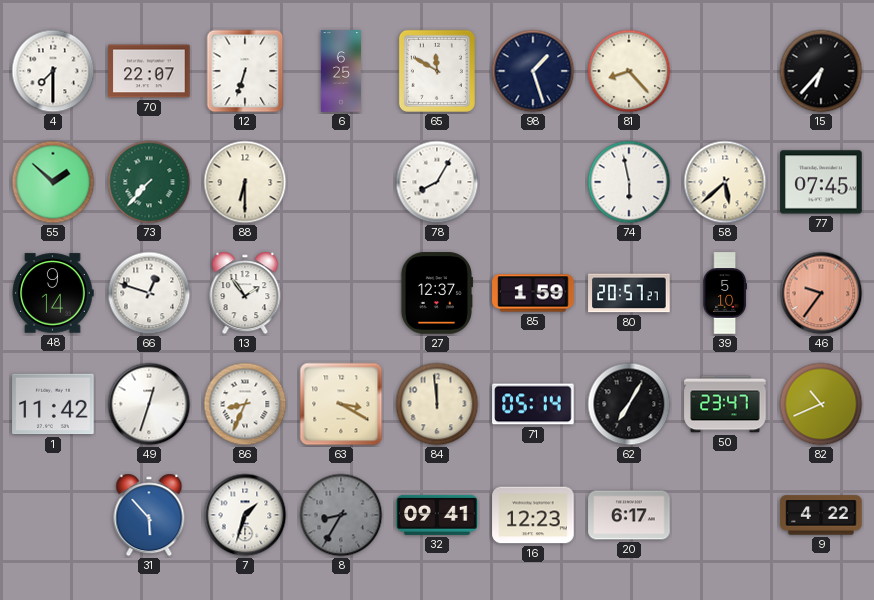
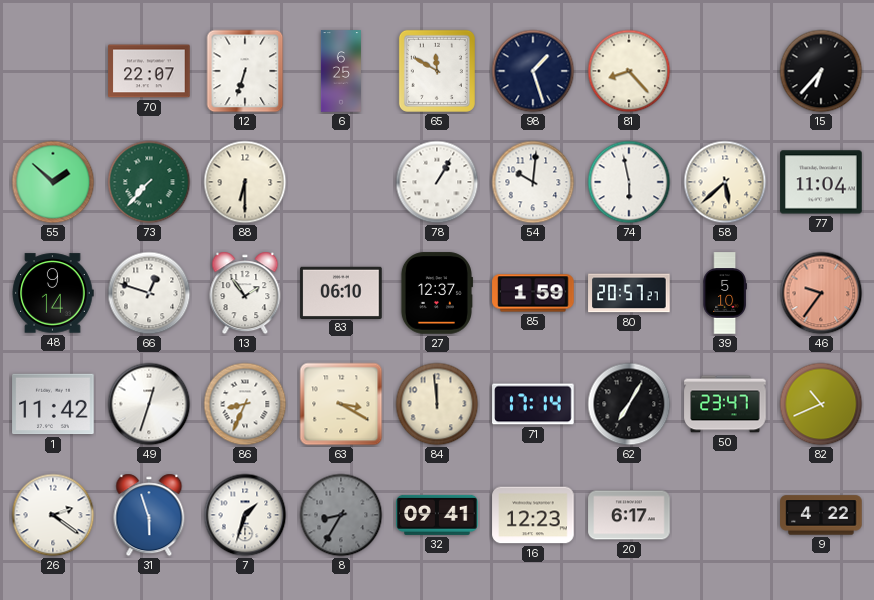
4: 7:30 -> none
78: 8:05 -> 1:05
54: none -> 10:01
77: 07:45 -> 11:04
83: none -> 06:10
71: 05:14 -> 17:14
26: none -> 2:21
31: 5:53 -> 5:57
